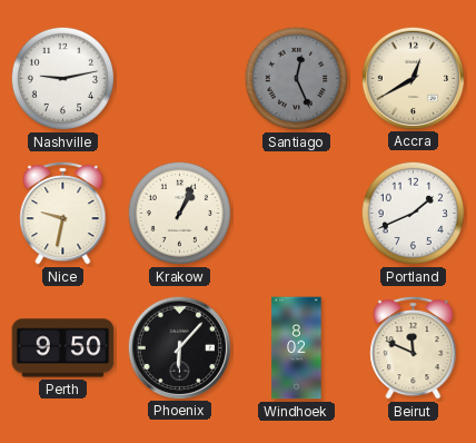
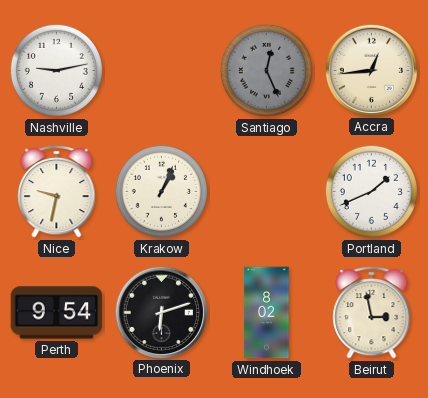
Accra: 12:40 -> 12:44
Perth: 9:50 -> 9:54
Phoenix: 6:07 -> 6:12
Beirut: 11:49 -> 2:58
